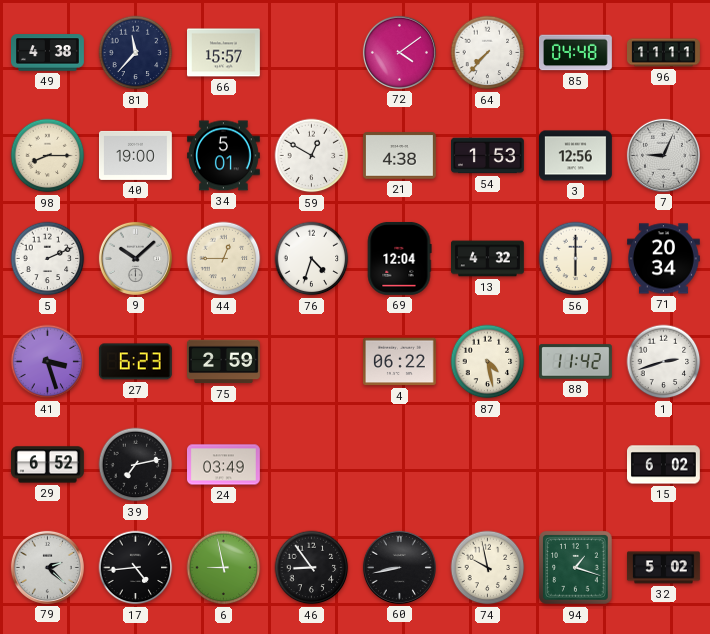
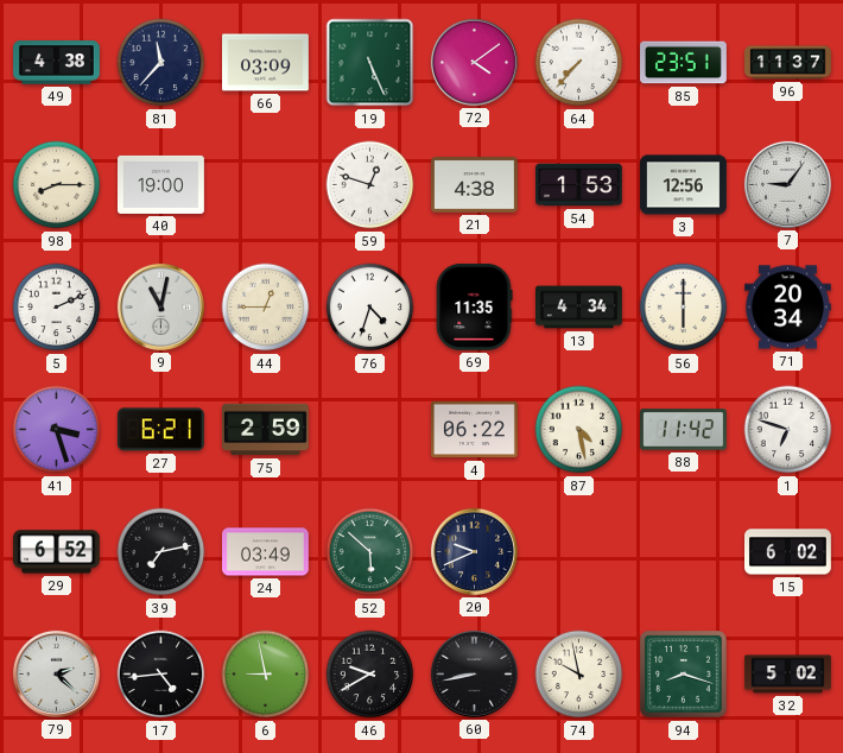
66: 15:57 -> 03:09
19: none -> 5:26
85: 04:48 -> 23:51
96: 11:11 -> 11:37
34: 5:01 -> none
59: 12:50 -> 12:48
7: 9:04 -> 9:06
9: 10:08 -> 11:02
69: 12:04 -> 11:35
13: 4:32 -> 4:34
27: 6:23 -> 6:21
1: 2:42 -> 6:48
52: none -> 5:52
20: none -> 9:41
46: 8:54 -> 9:40
94: 1:18 -> 8:18
